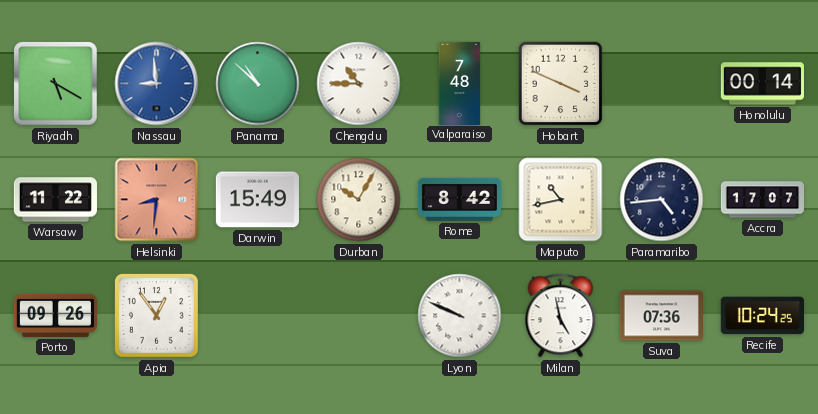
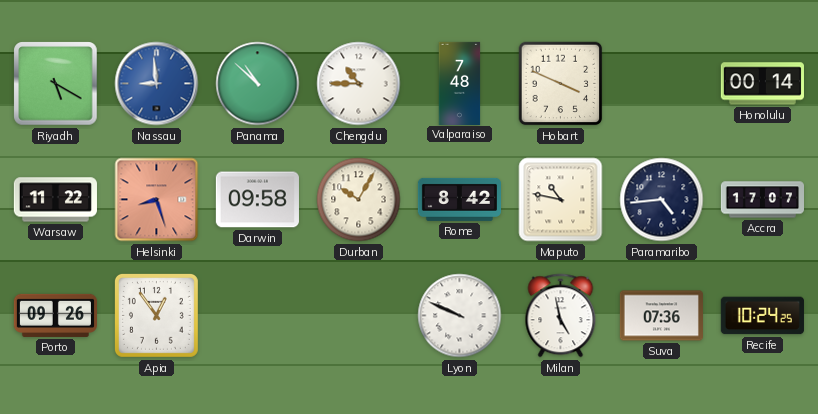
Helsinki: 8:31 -> 8:27
Darwin: 15:49 -> 09:58
Maputo: 10:43 -> 10:47
